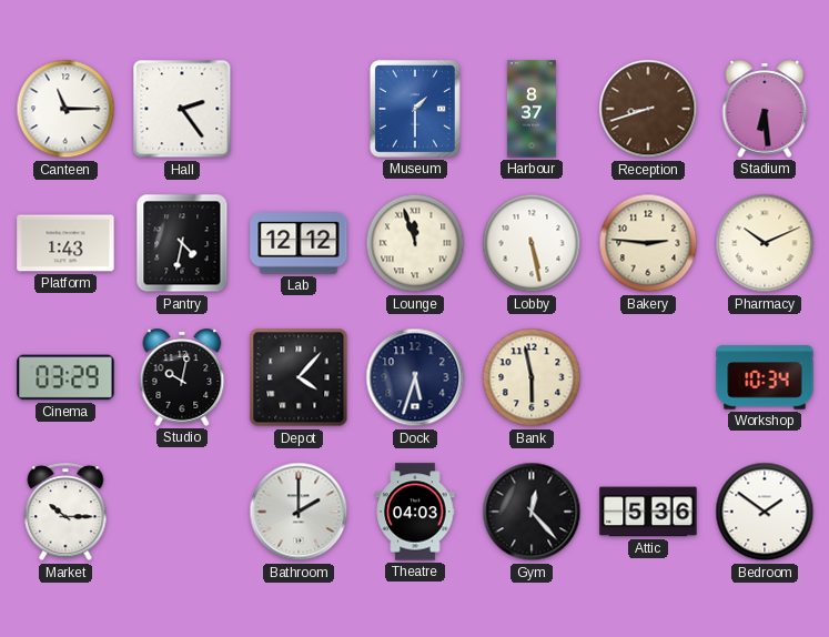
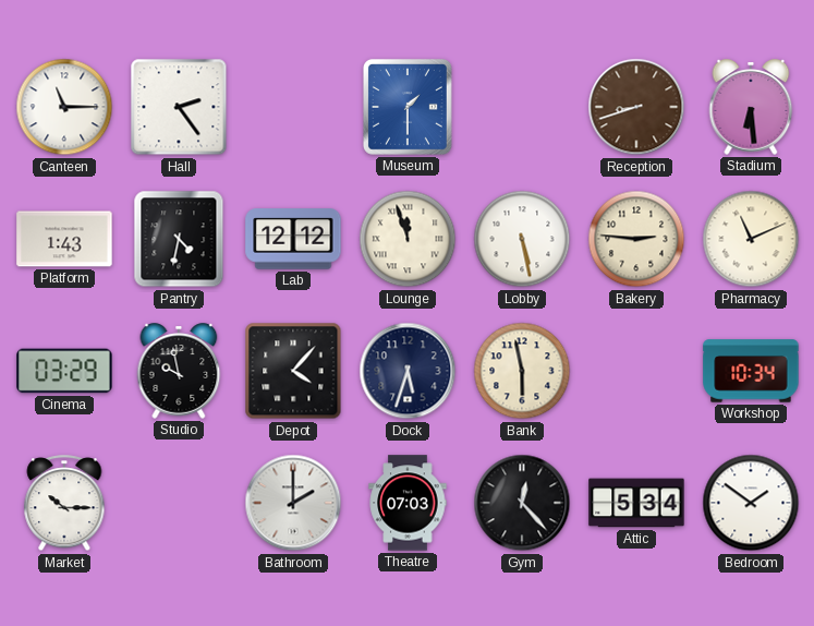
Harbour: 8:37 -> none
Pharmacy: 10:11 -> 11:11
Studio: 10:02 -> 9:58
Theatre: 04:03 -> 07:03
Attic: 5:36 -> 5:34
